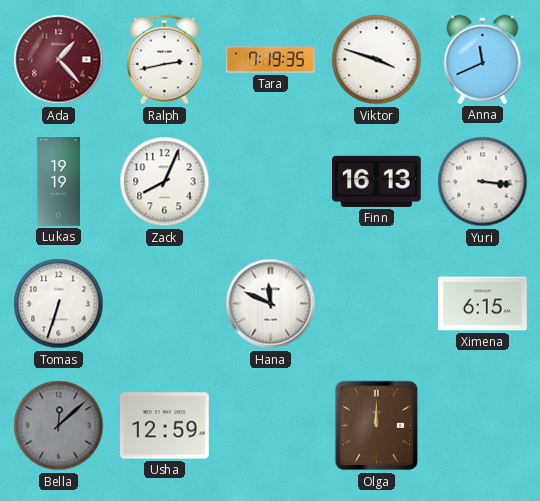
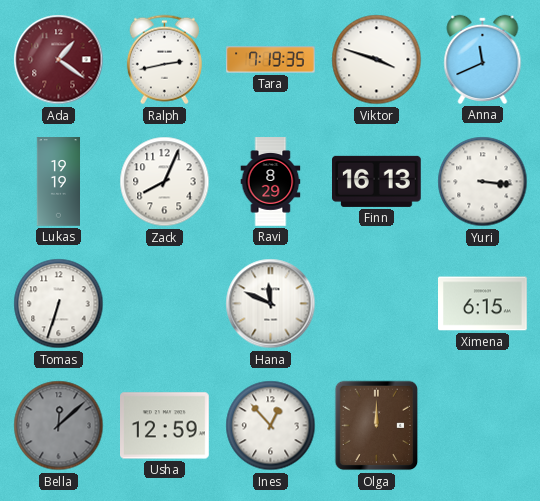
Ada: 1:23 -> 1:21
Ravi: none -> 8:29
Ines: none -> 12:53
